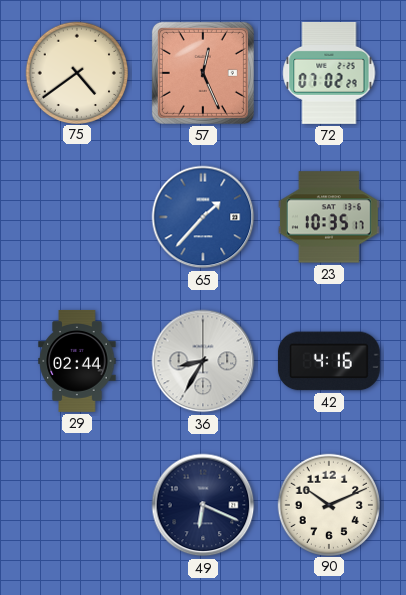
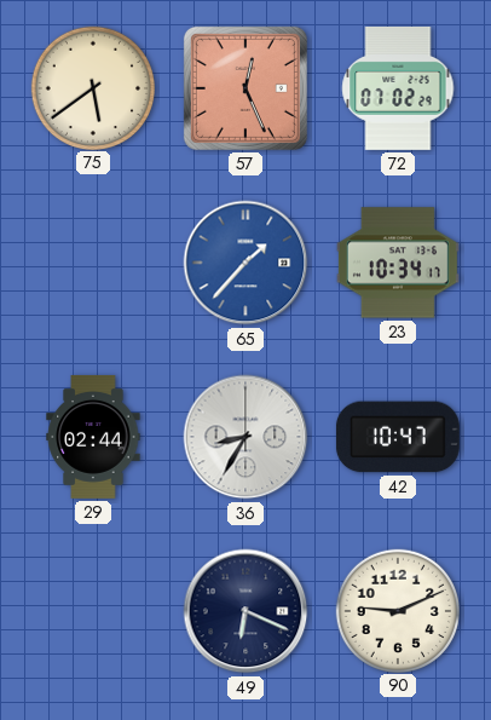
75: 4:39 -> 5:39
23: 10:35 -> 10:34
42: 4:16 -> 10:47
90: 10:11 -> 9:11
